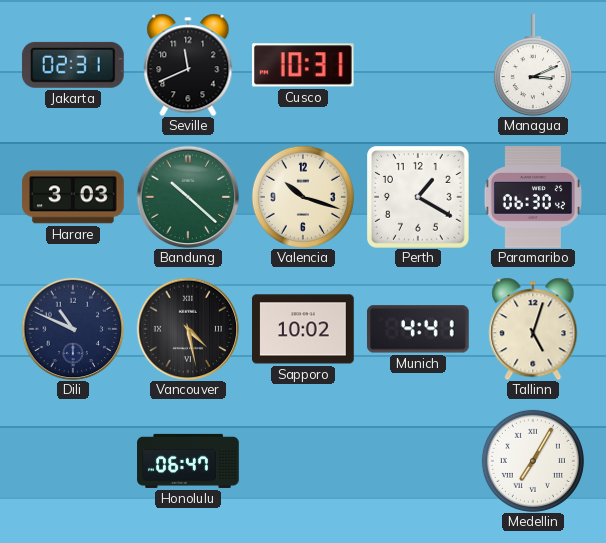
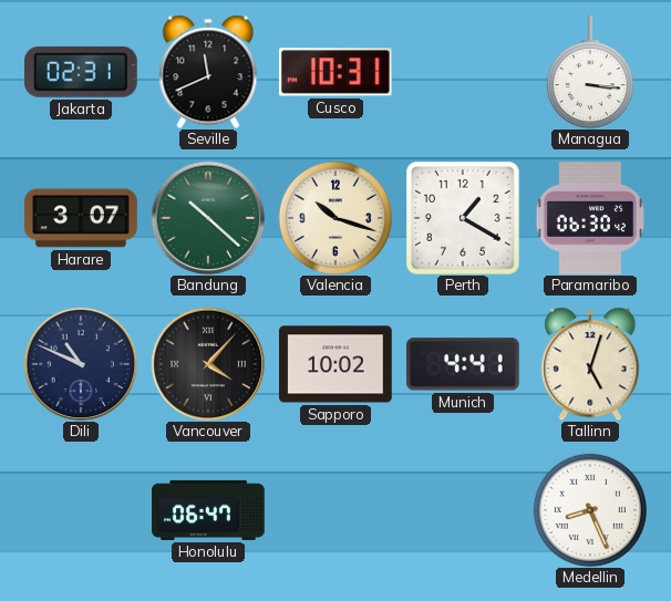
Managua: 3:11 -> 3:16
Harare: 3:03 -> 3:07
Vancouver: 4:28 -> 4:07
Medellin: 7:05 -> 8:26
